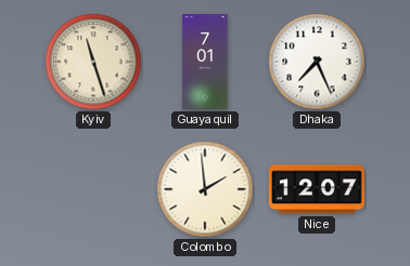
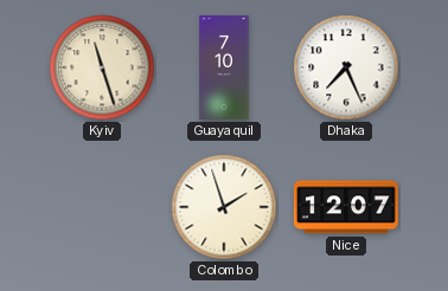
Guayaquil: 7:01 -> 7:10
Colombo: 1:59 -> 1:57
